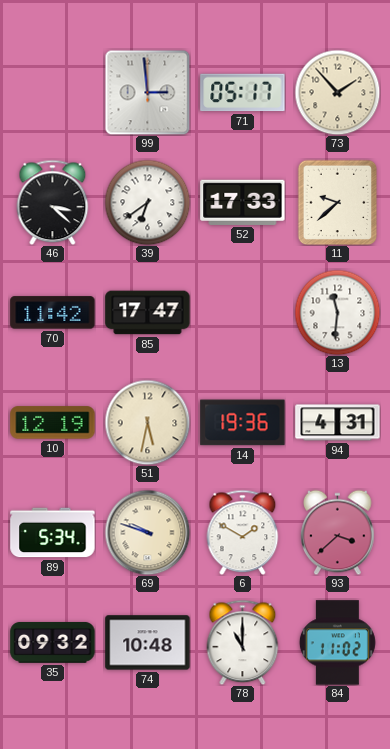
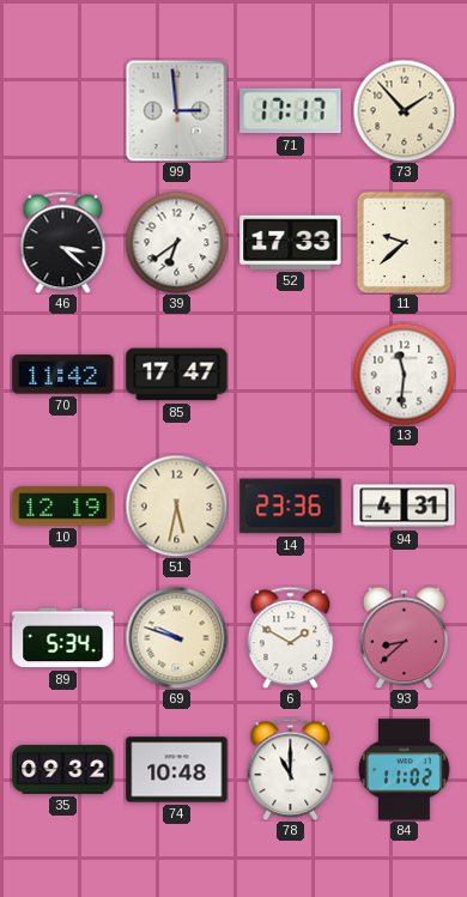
71: 05:17 -> 17:17
14: 19:36 -> 23:36
93: 3:38 -> 8:38
